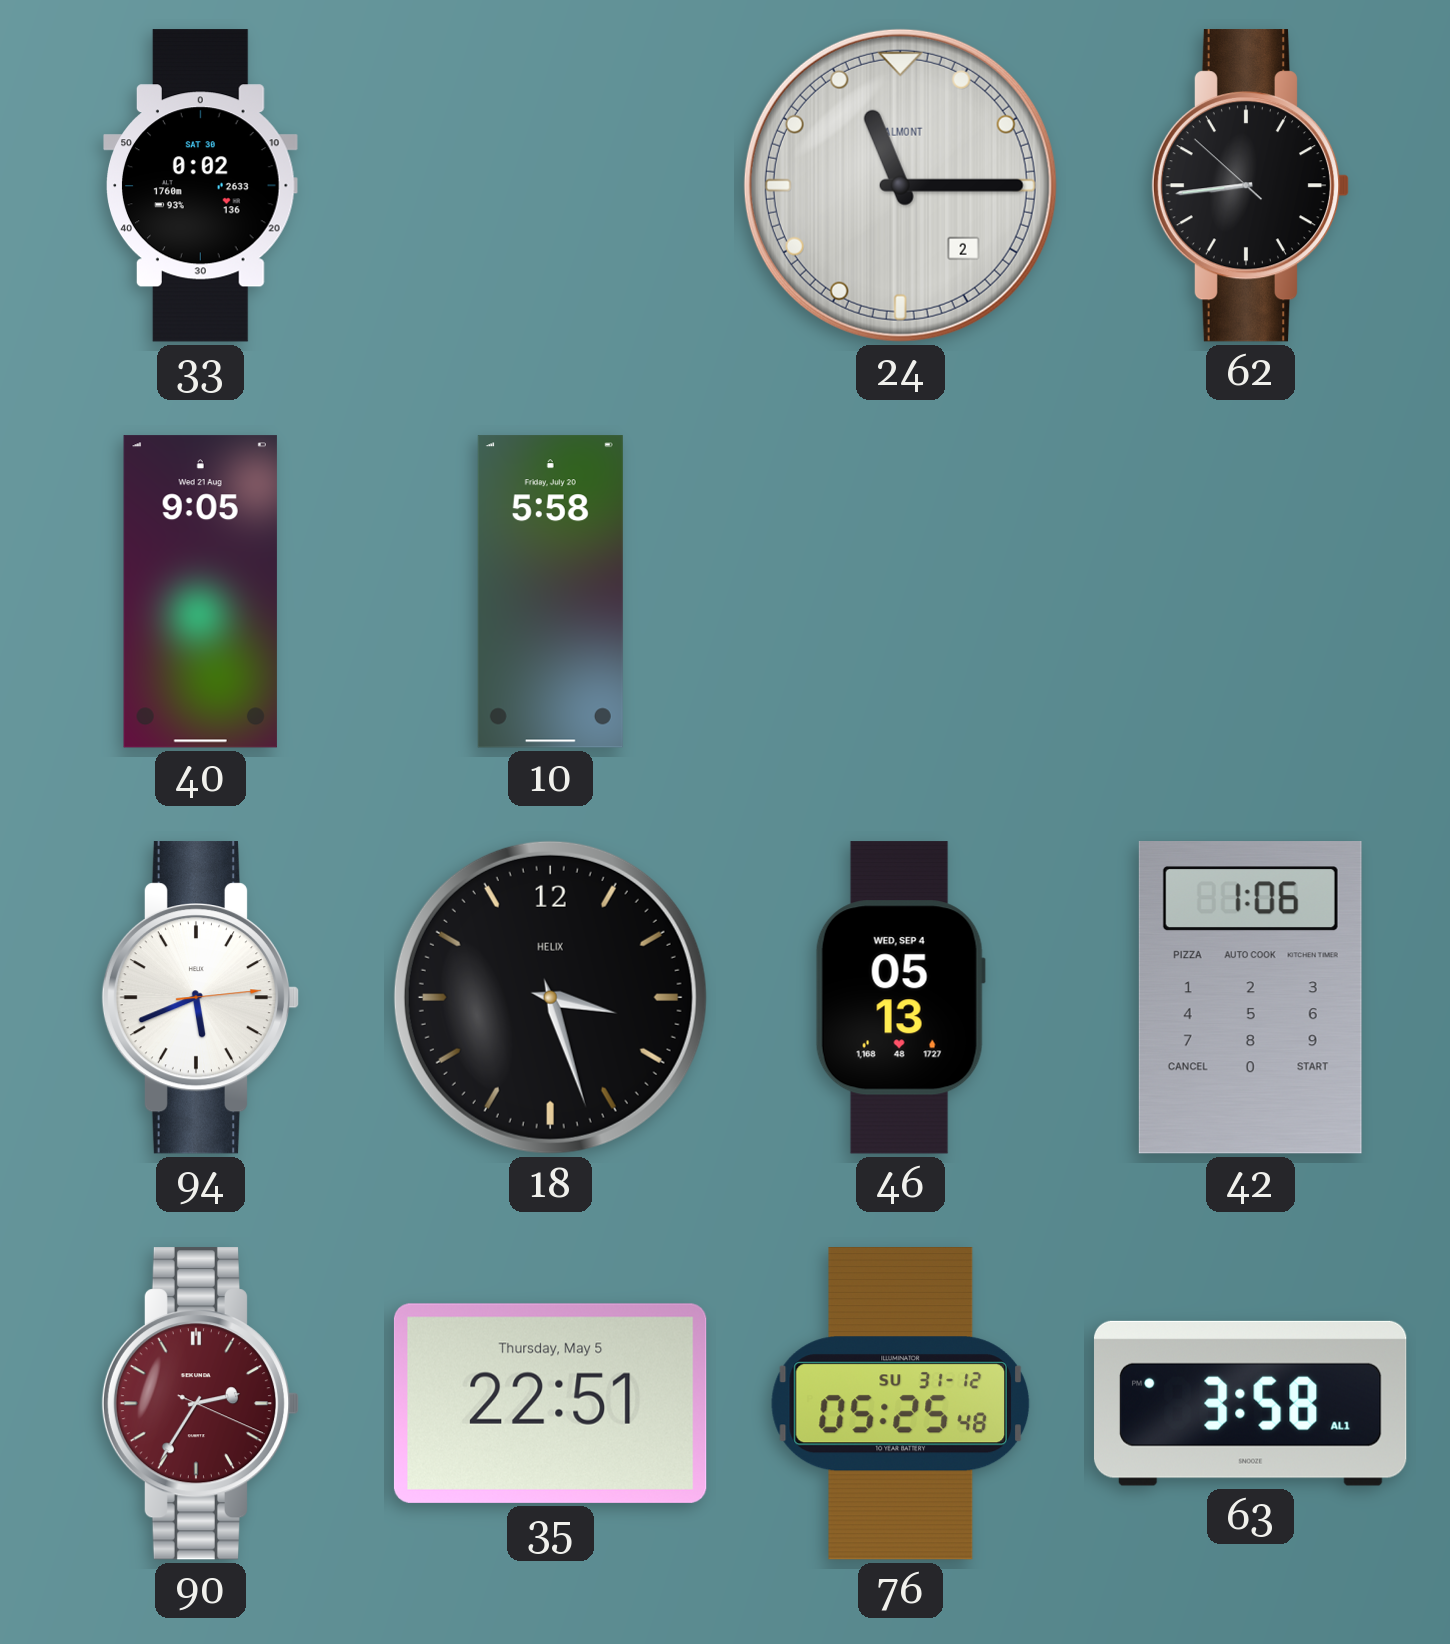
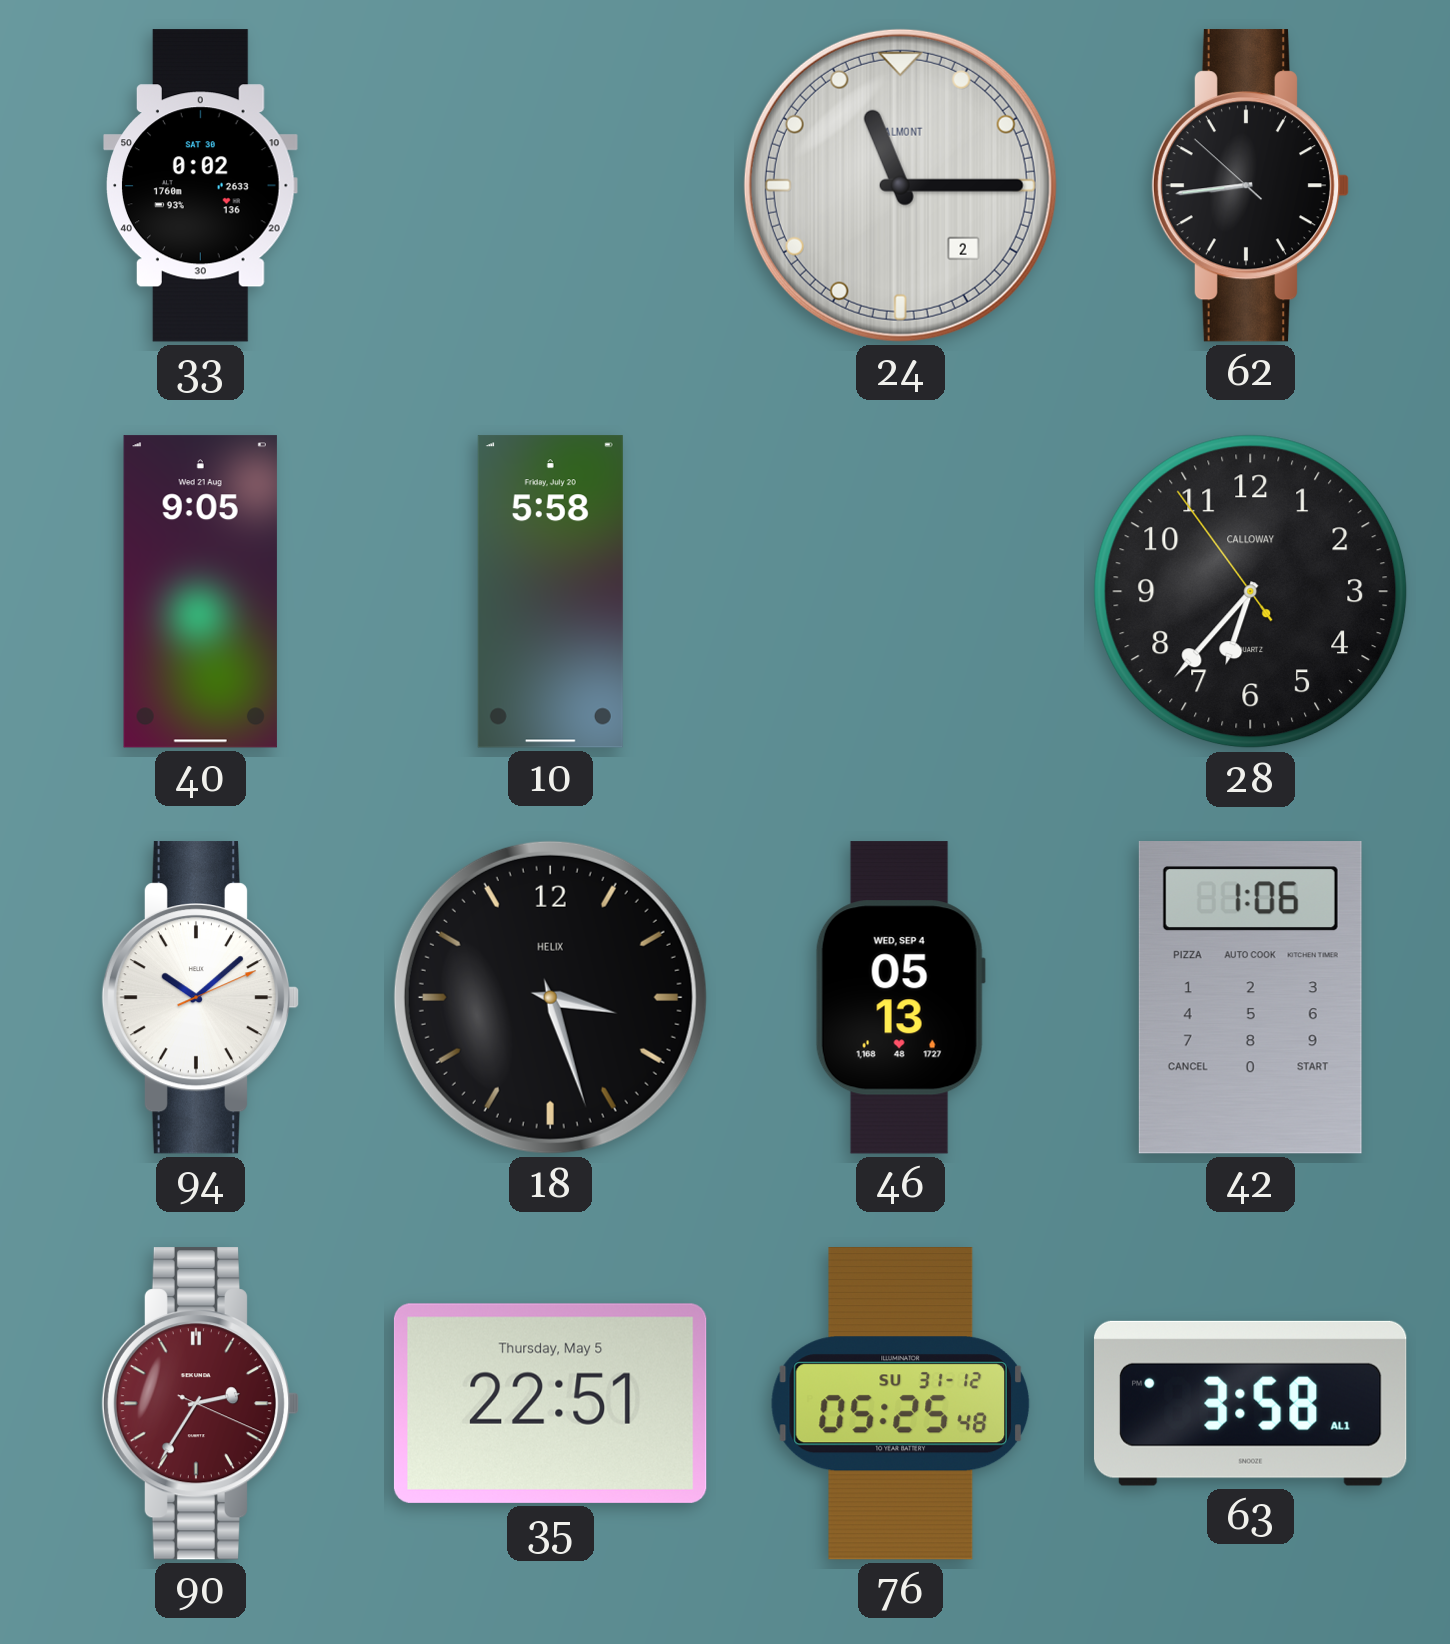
28: none -> 6:36
94: 5:41 -> 10:08
